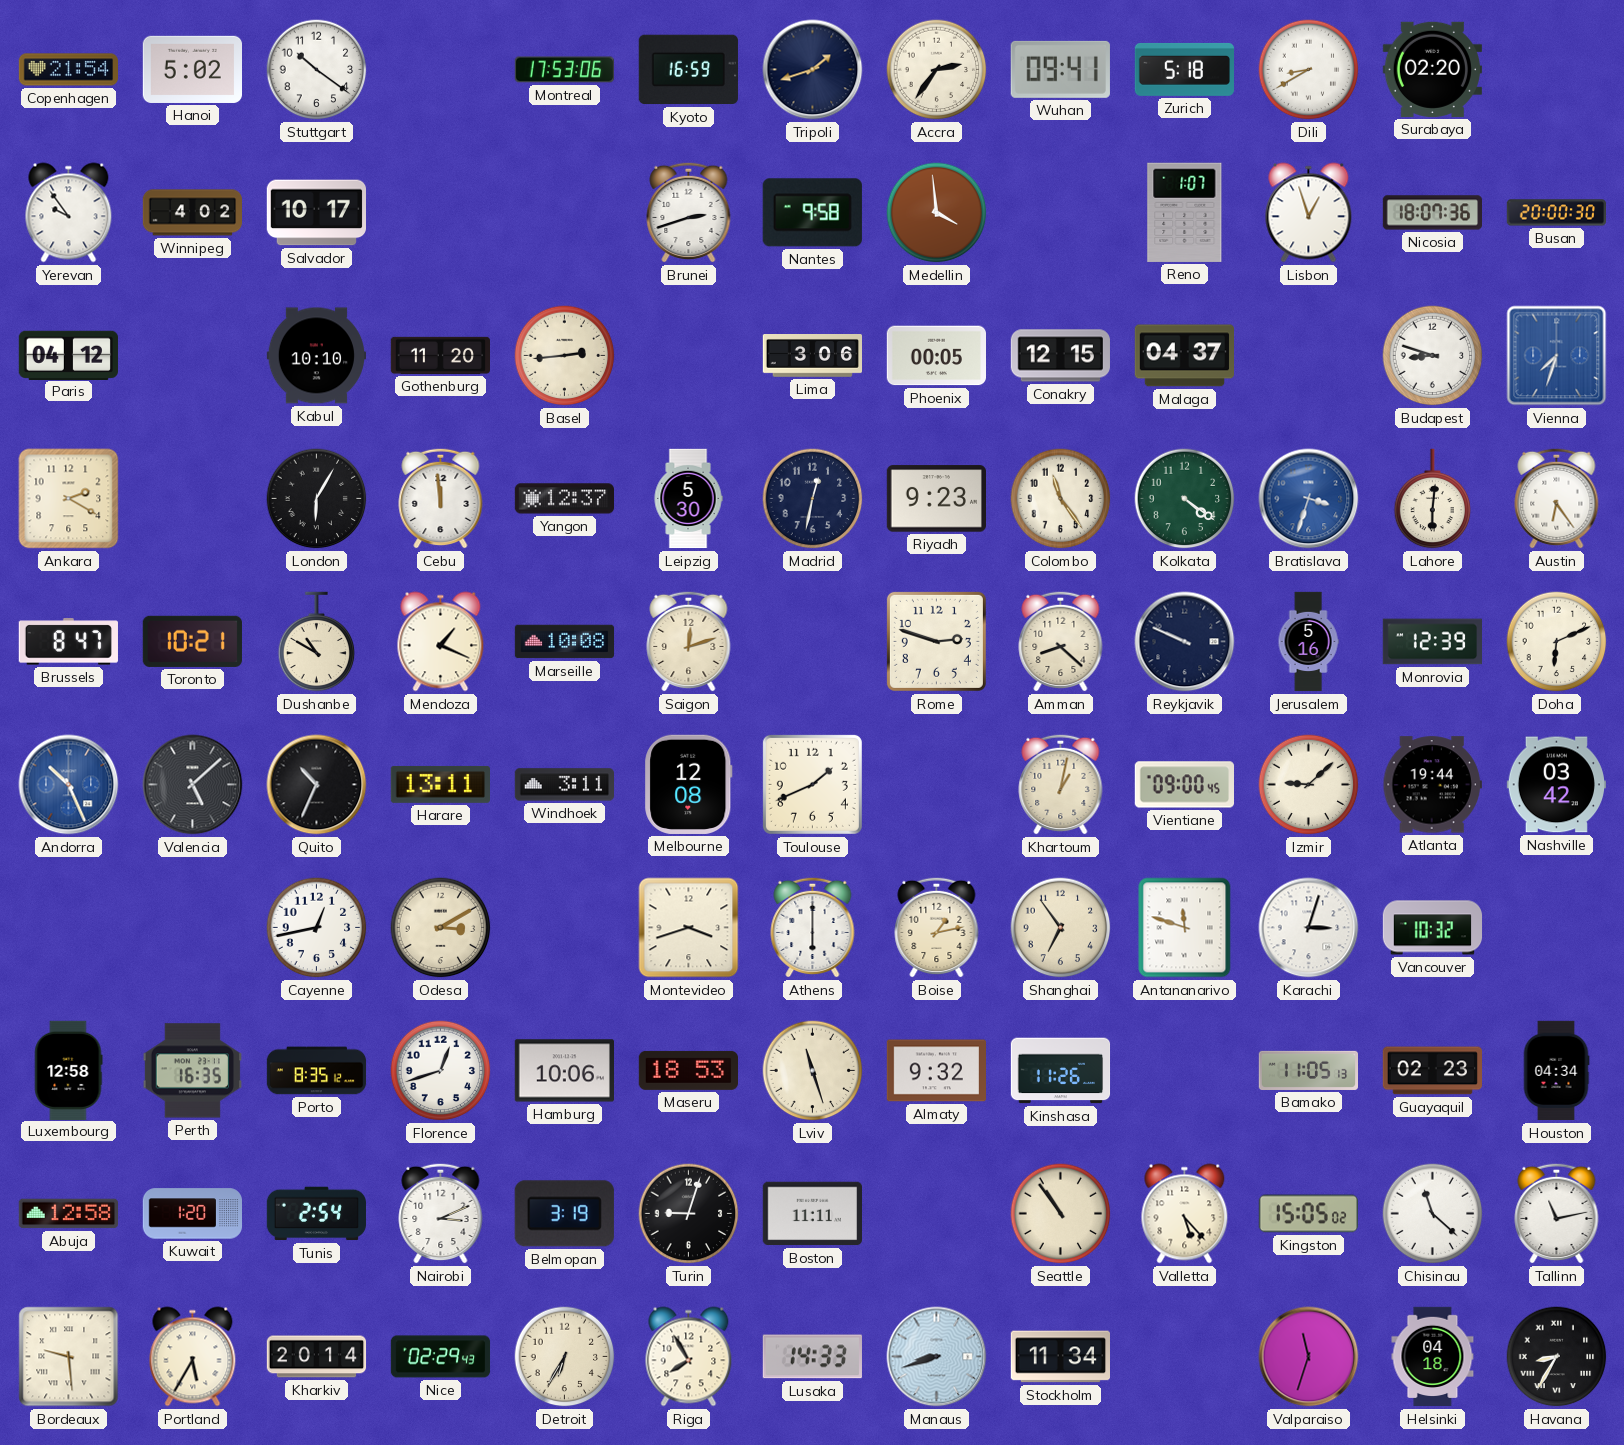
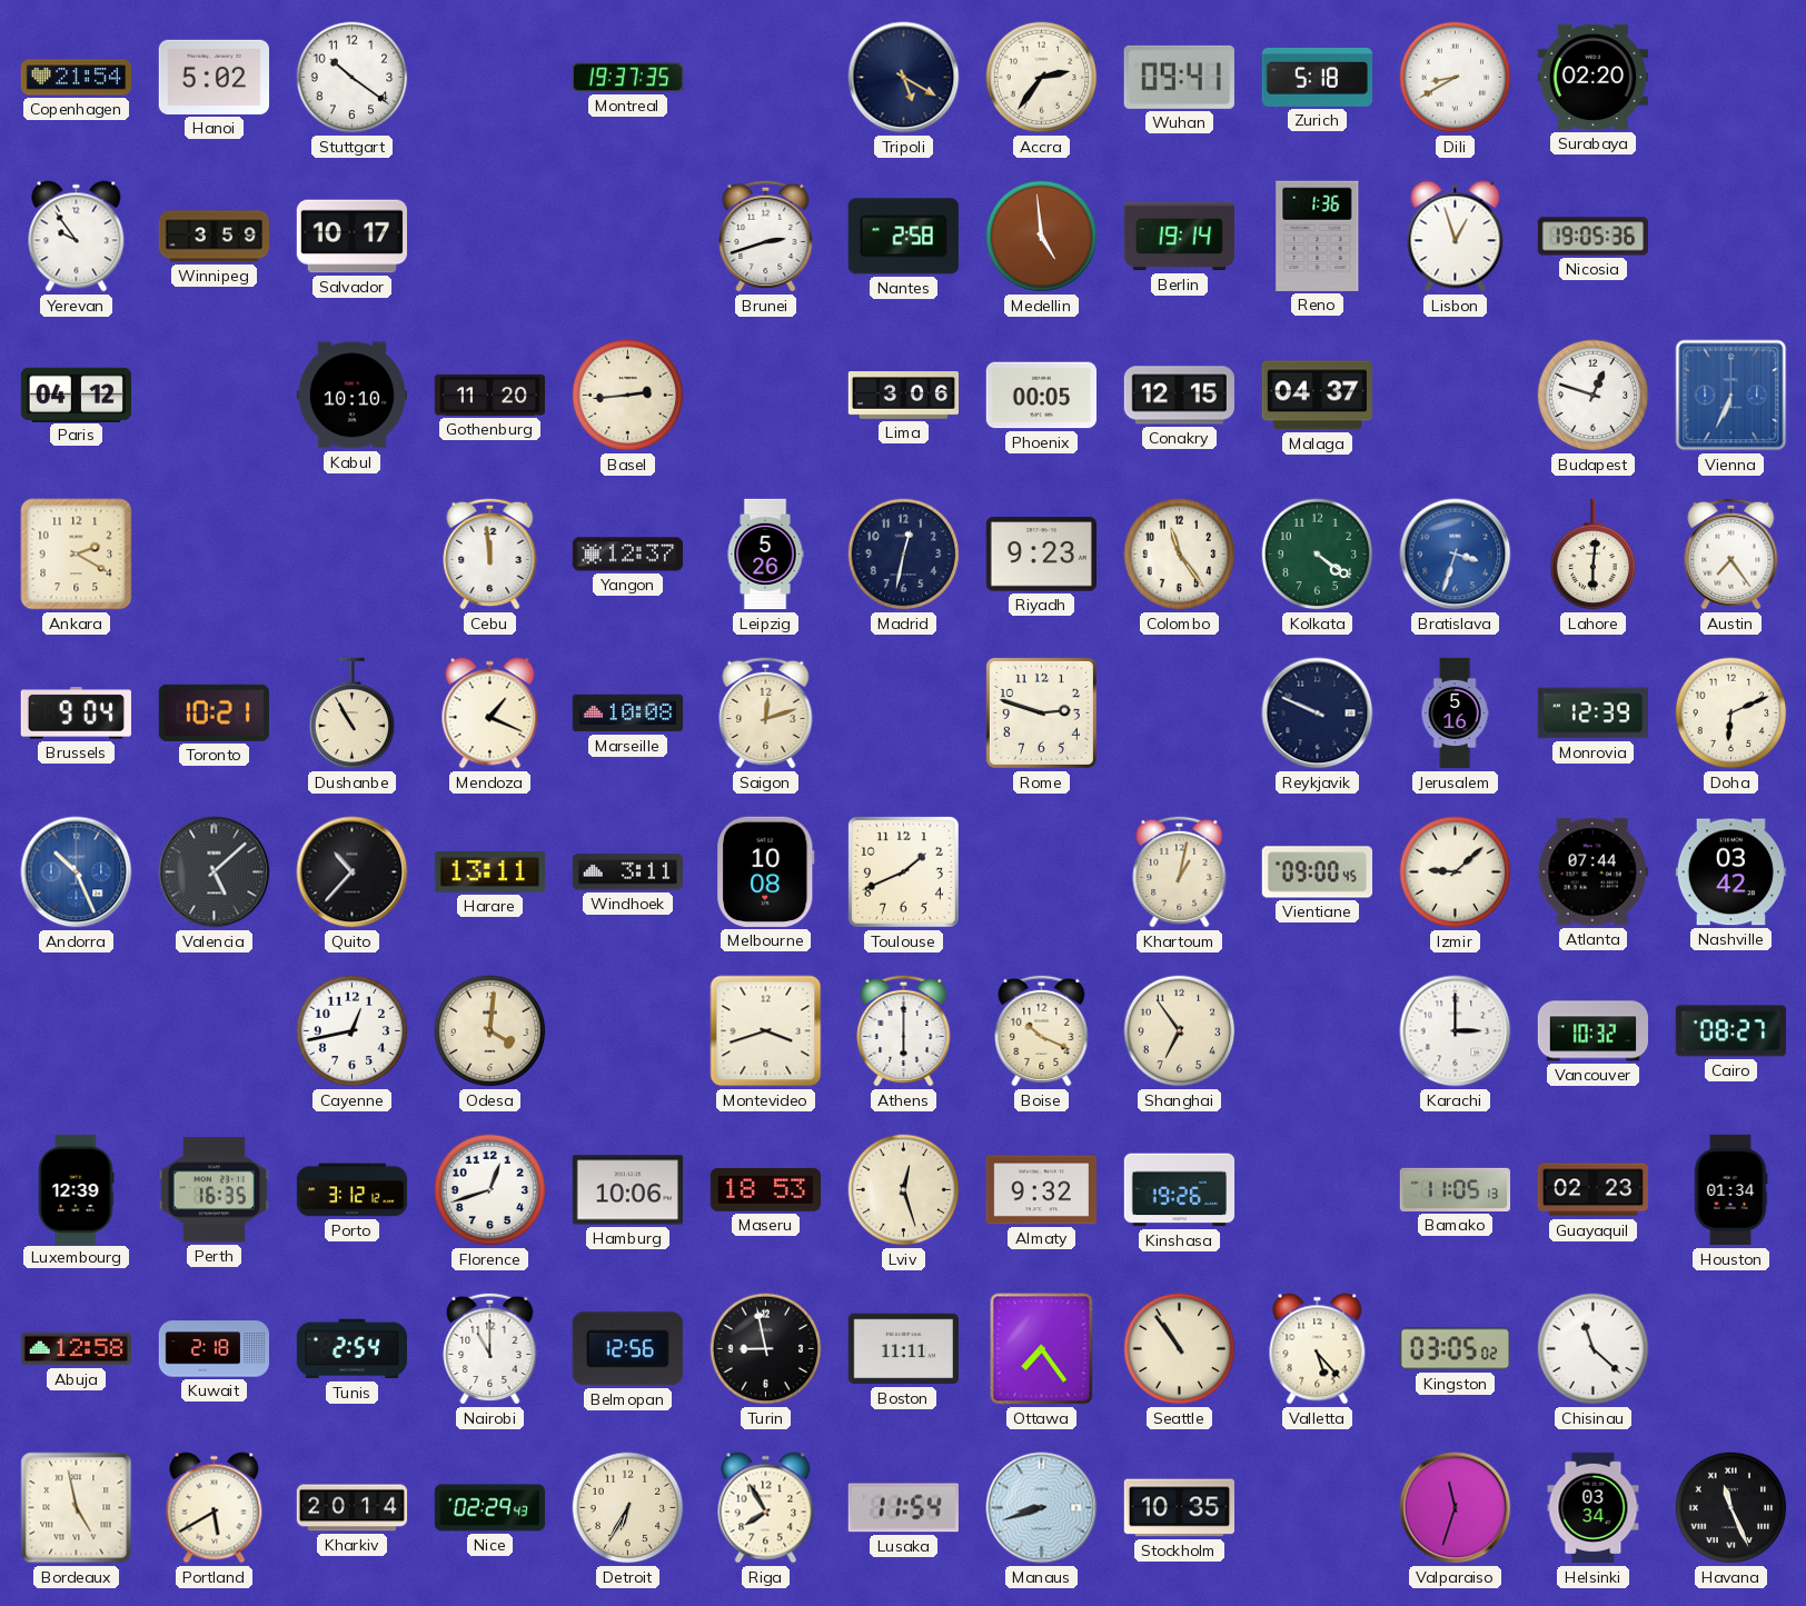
Montreal: 17:53 -> 19:37
Kyoto: 16:59 -> none
Tripoli: 1:42 -> 5:20
Winnipeg: 4:02 -> 3:59
Nantes: 9:58 -> 2:58
Medellin: 3:59 -> 4:59
Berlin: none -> 19:14
Reno: 1:07 -> 1:36
Nicosia: 18:07 -> 19:05
Busan: 20:00 -> none
Budapest: 8:48 -> 12:48
Vienna: 7:33 -> 6:34
London: 6:05 -> none
Leipzig: 5:30 -> 5:26
Austin: 6:24 -> 7:24
Brussels: 8:47 -> 9:04
Dushanbe: 10:50 -> 10:55
Amman: 8:22 -> none
Quito: 10:34 -> 10:37
Melbourne: 12:08 -> 10:08
Atlanta: 19:44 -> 07:44
Odesa: 3:10 -> 4:01
Boise: 1:13 -> 10:19
Antananarivo: 11:48 -> none
Karachi: 3:03 -> 3:00
Cairo: none -> 08:27
Luxembourg: 12:58 -> 12:39
Porto: 8:35 -> 3:12
Lviv: 11:27 -> 12:27
Kinshasa: 11:26 -> 19:26
Houston: 04:34 -> 01:34
Kuwait: 1:20 -> 2:18
Nairobi: 3:11 -> 11:00
Belmopan: 3:19 -> 12:56
Turin: 9:03 -> 8:58
Ottawa: none -> 7:24
Kingston: 15:05 -> 03:05
Tallinn: 11:13 -> none
Bordeaux: 9:29 -> 4:58
Portland: 5:35 -> 5:40
Lusaka: 14:33 -> 11:54
Stockholm: 11:34 -> 10:35
Helsinki: 04:18 -> 03:34
Havana: 8:35 -> 11:26
